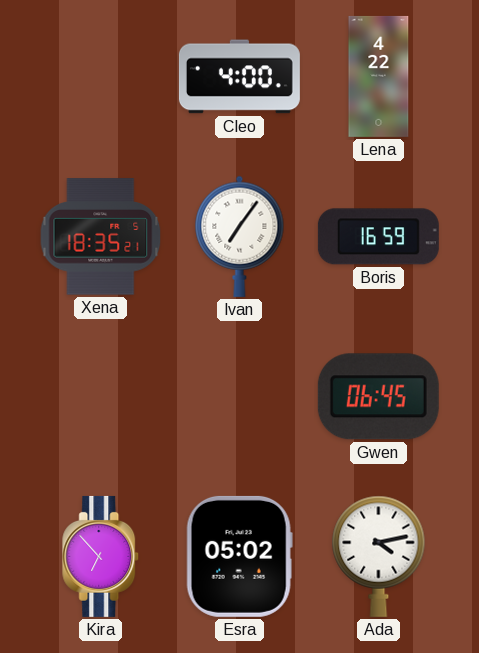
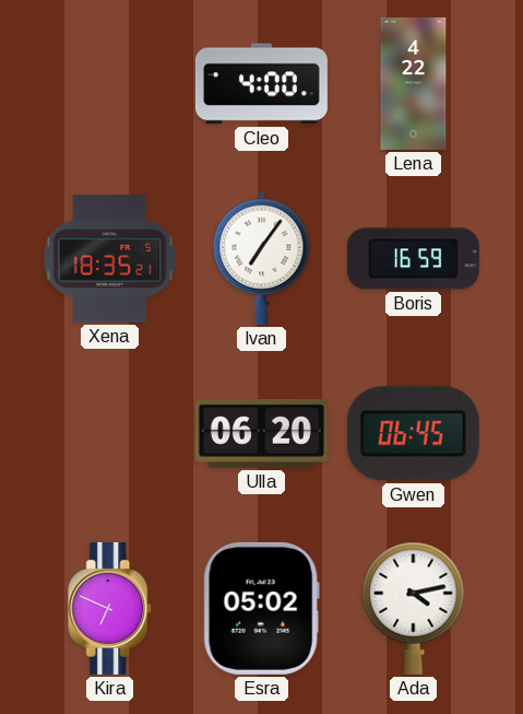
Ulla: none -> 06:20
Kira: 6:53 -> 6:49
